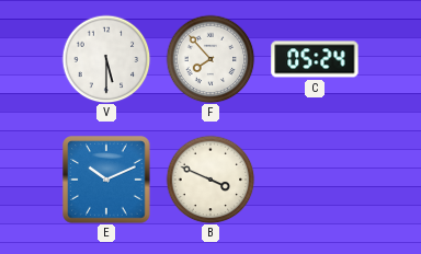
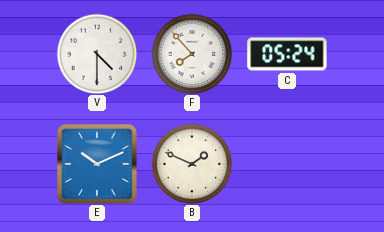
V: 5:30 -> 4:30
B: 3:49 -> 1:49
